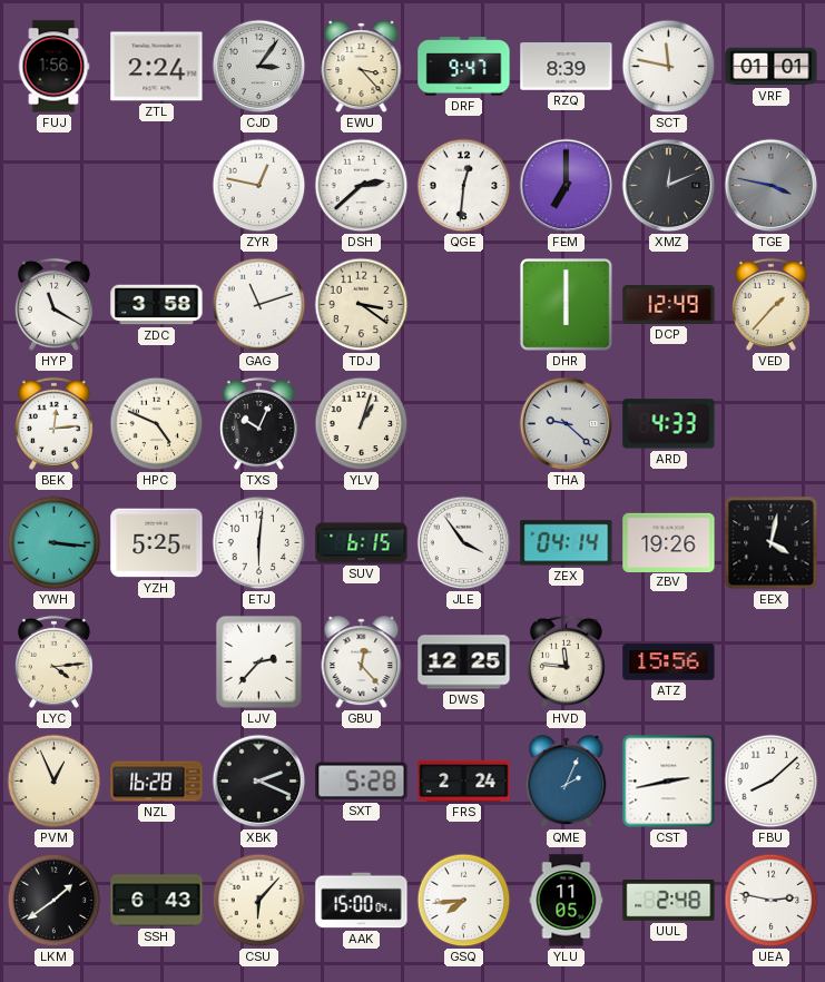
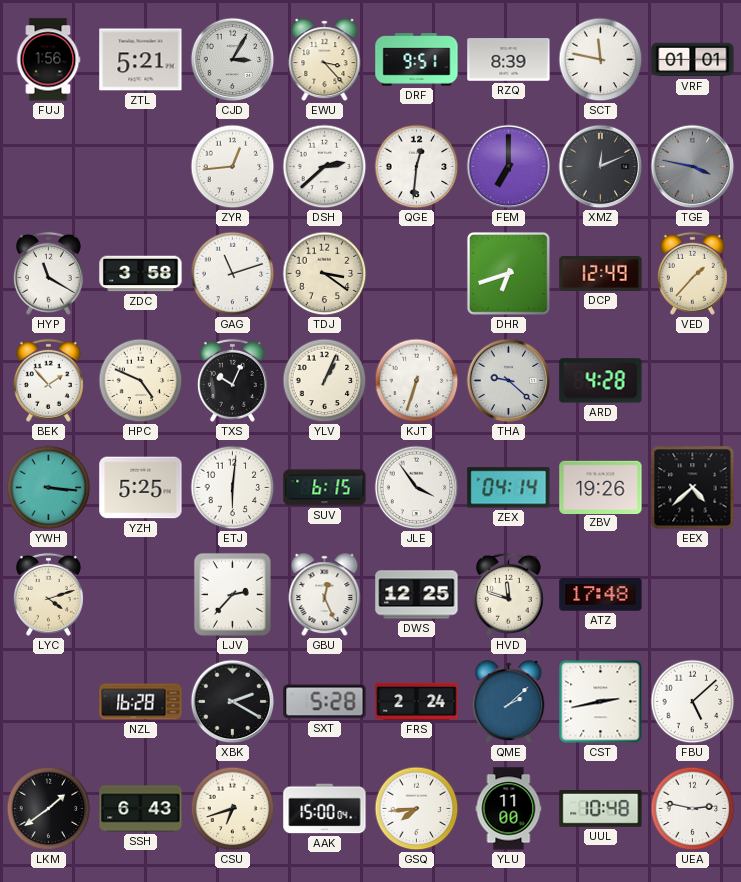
ZTL: 2:24 -> 5:21
CJD: 3:06 -> 3:05
DRF: 9:47 -> 9:51
ZYR: 12:47 -> 12:44
DHR: 6:00 -> 6:42
BEK: 12:14 -> 1:53
YLV: 1:03 -> 1:04
KJT: none -> 6:33
ARD: 4:33 -> 4:28
EEX: 4:02 -> 4:38
LYC: 4:14 -> 4:12
GBU: 12:23 -> 12:26
HVD: 11:46 -> 11:48
ATZ: 15:56 -> 17:48
PVM: 12:56 -> none
XBK: 2:19 -> 2:20
QME: 2:04 -> 2:08
FBU: 8:08 -> 5:08
CSU: 6:07 -> 6:42
YLU: 11:05 -> 11:00
UUL: 2:48 -> 10:48
